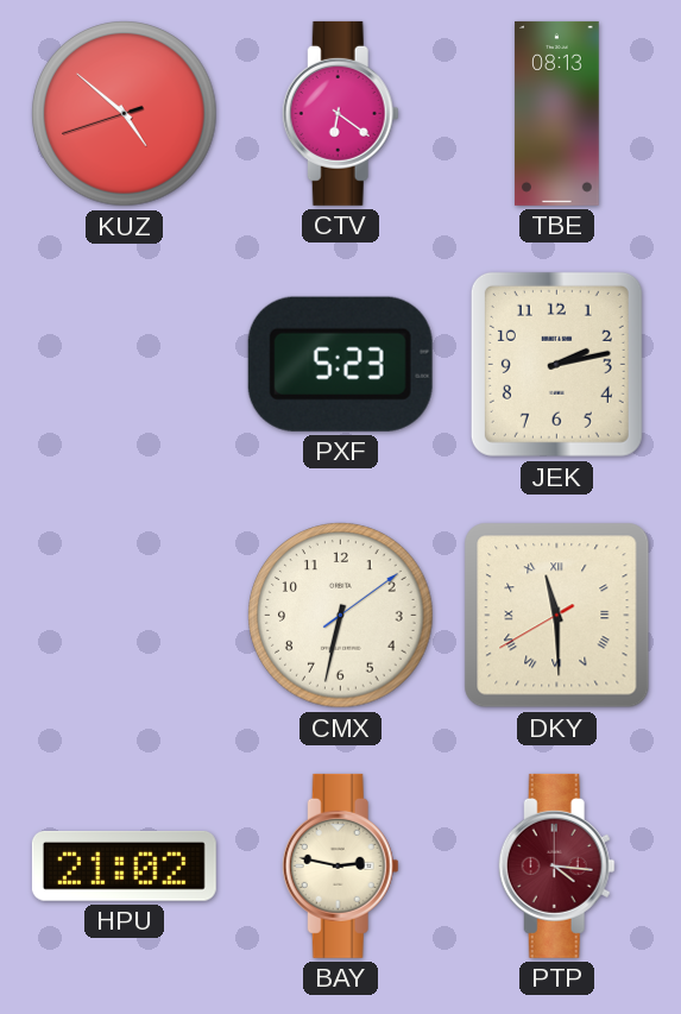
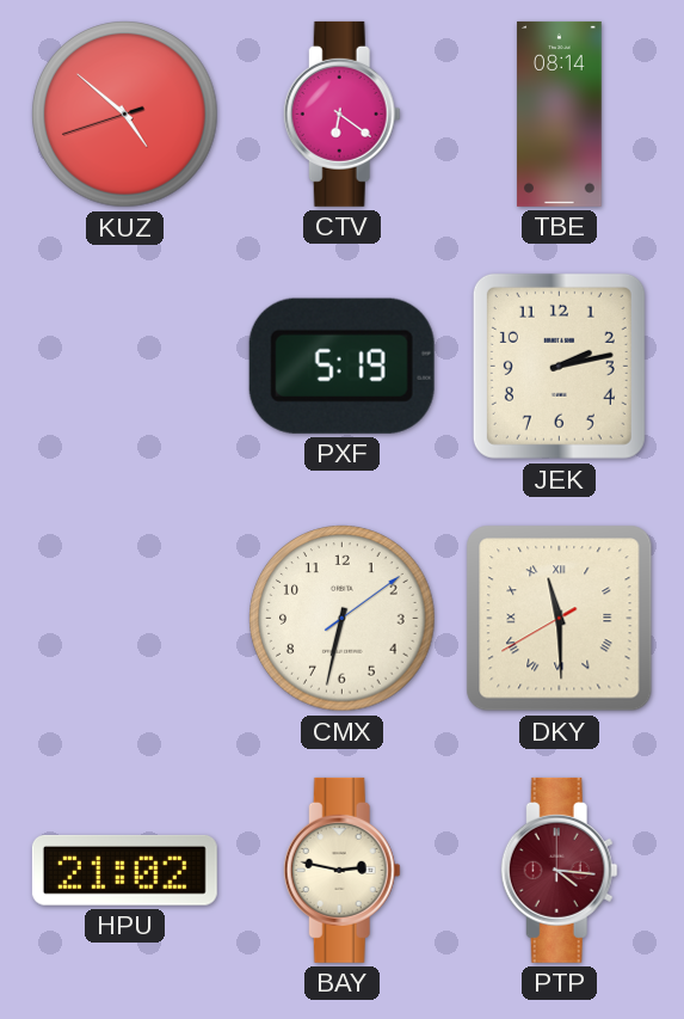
TBE: 08:13 -> 08:14
PXF: 5:23 -> 5:19
